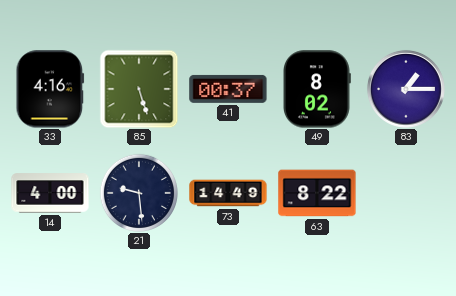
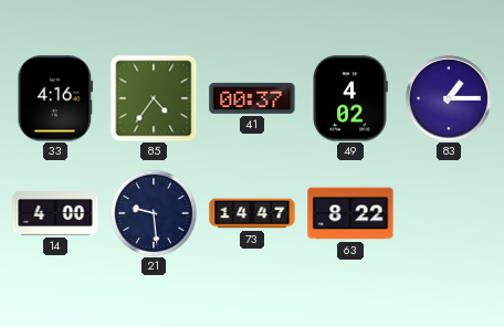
85: 5:27 -> 4:36
49: 8:02 -> 4:02
73: 14:49 -> 14:47
